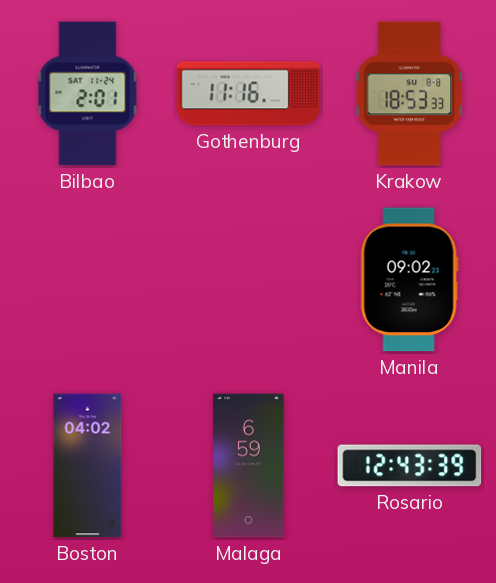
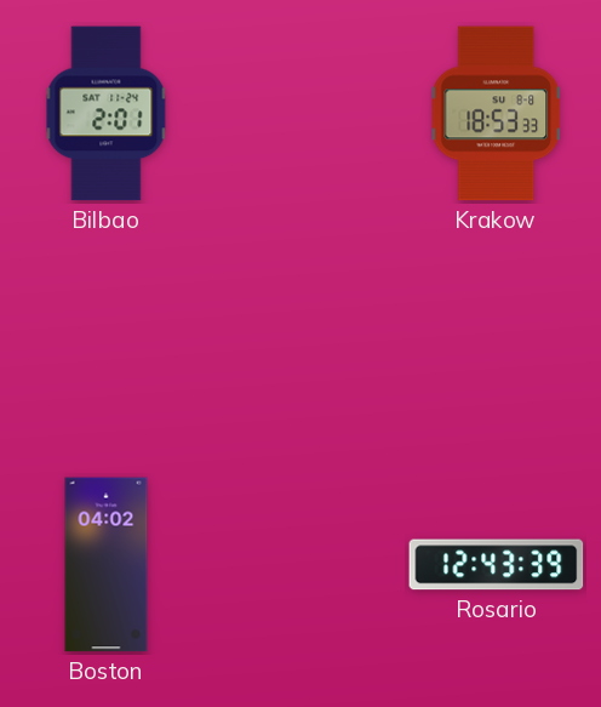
Gothenburg: 11:16 -> none
Manila: 09:02 -> none
Malaga: 6:59 -> none
